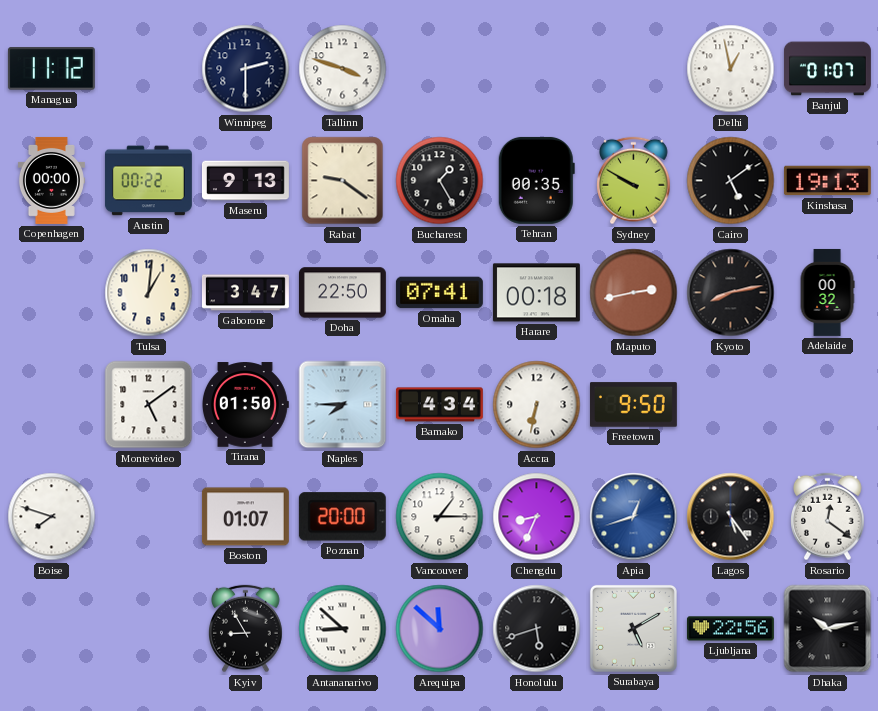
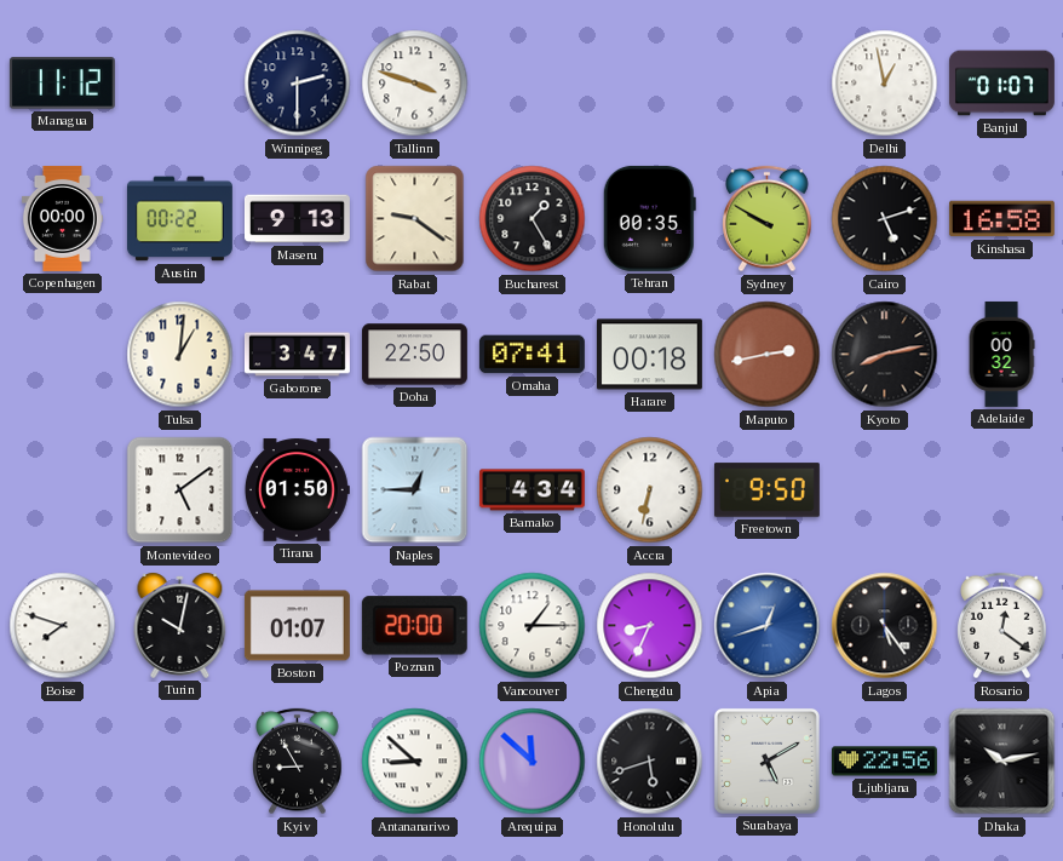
Cairo: 5:09 -> 5:12
Kinshasa: 19:13 -> 16:58
Naples: 7:45 -> 12:45
Turin: none -> 10:02
